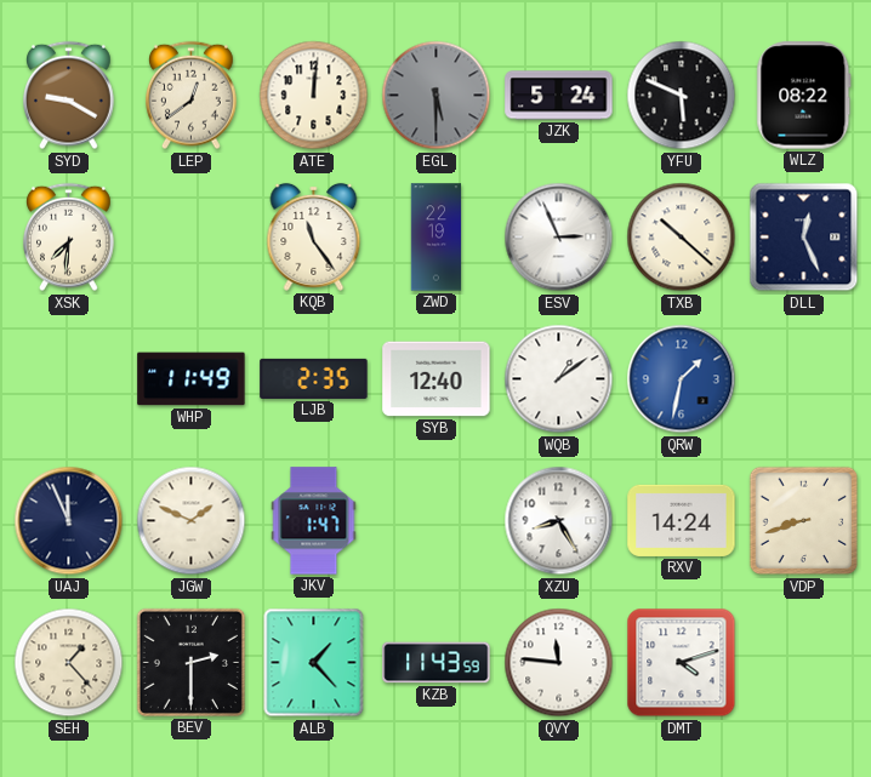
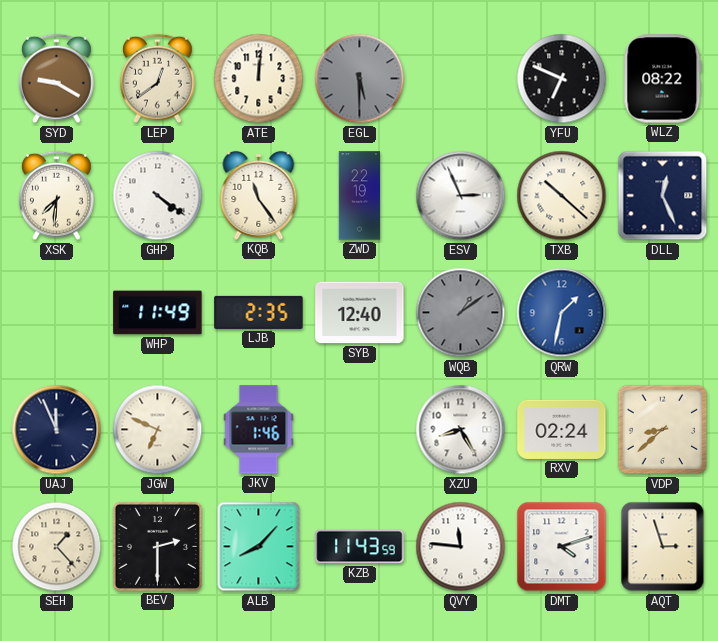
JZK: 5:24 -> none
YFU: 5:49 -> 6:49
GHP: none -> 4:21
WQB dial: white -> grey
JGW: 1:49 -> 6:49
JKV: 1:47 -> 1:46
RXV: 14:24 -> 02:24
VDP: 8:42 -> 8:38
ALB: 1:23 -> 8:07
AQT: none -> 2:57
